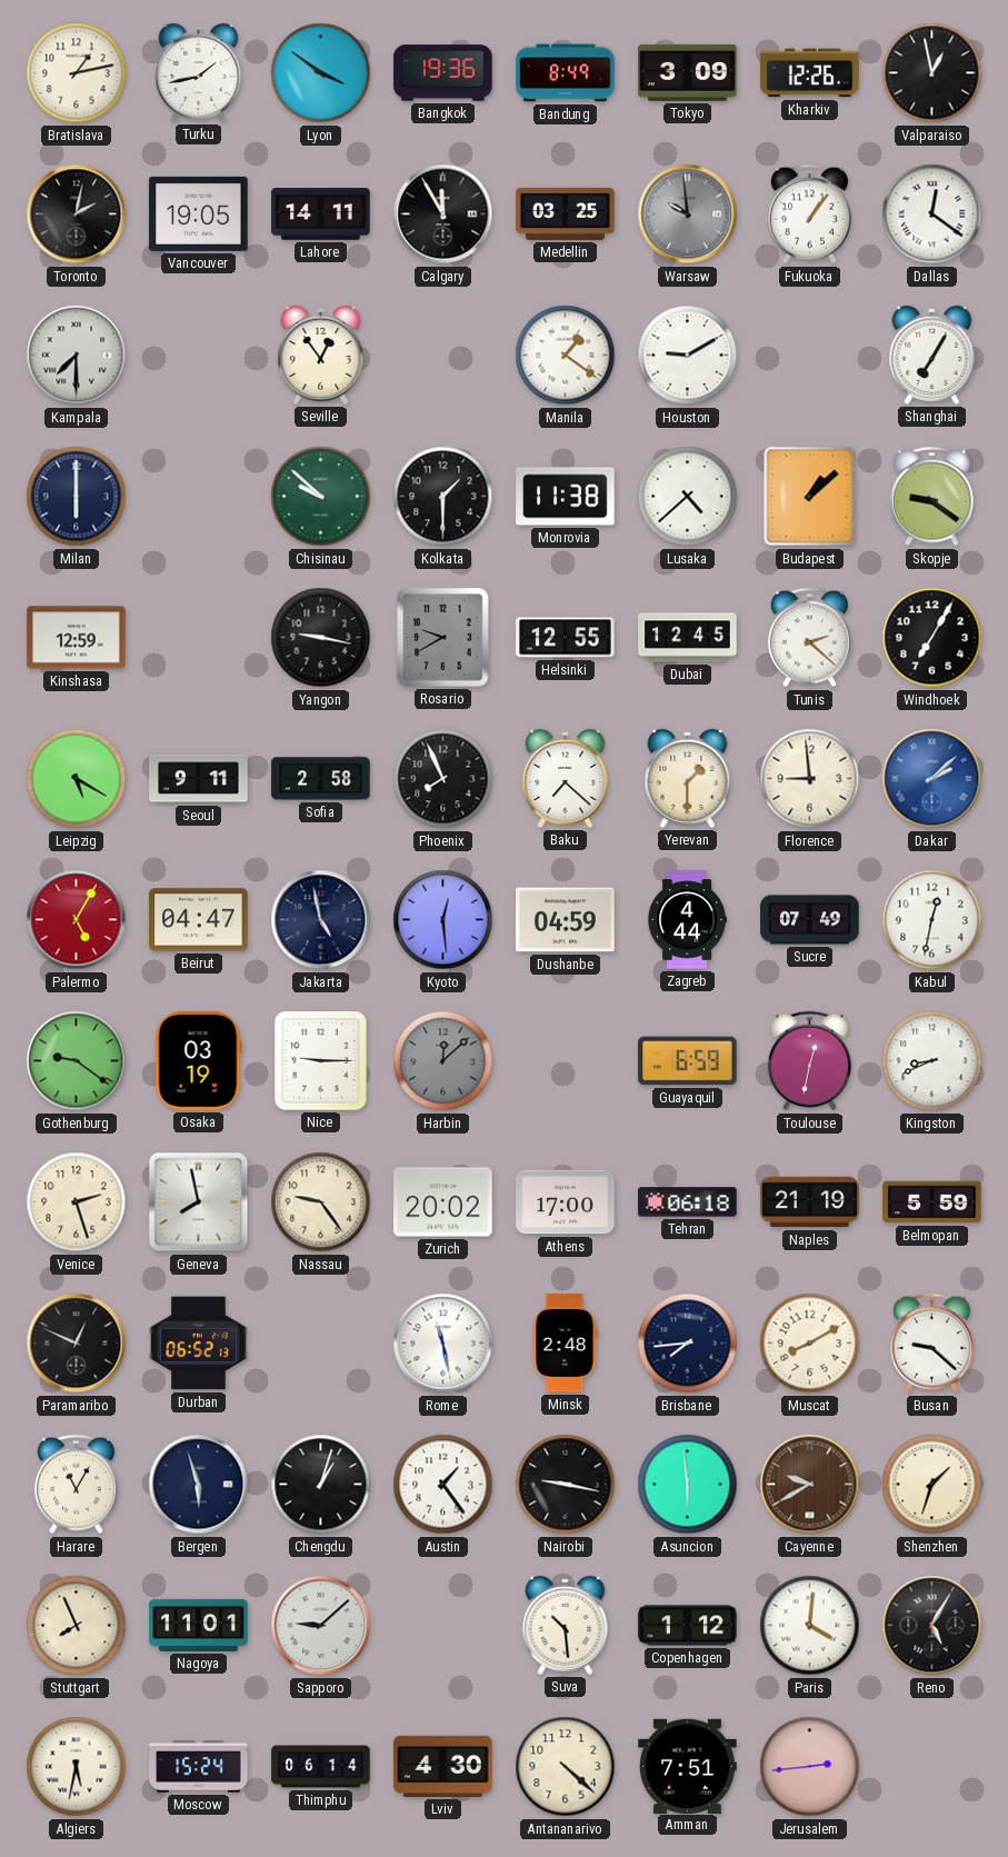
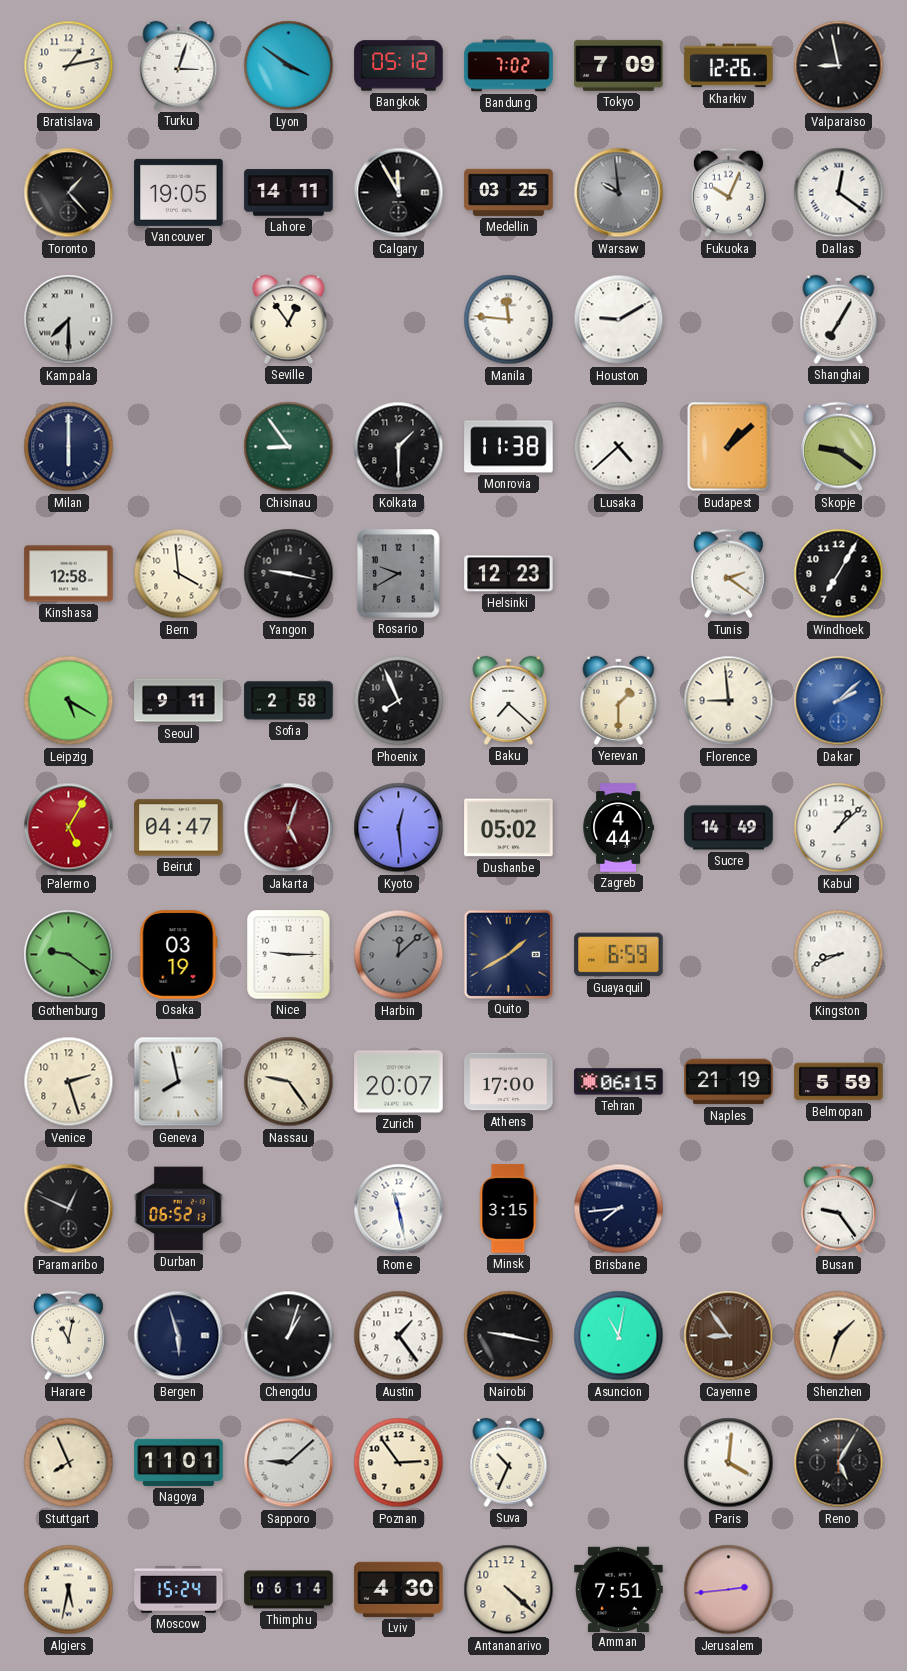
Turku: 1:43 -> 3:03
Bangkok: 19:36 -> 05:12
Bandung: 8:49 -> 7:02
Tokyo: 3:09 -> 7:09
Valparaiso: 12:58 -> 8:58
Toronto: 2:02 -> 1:23
Fukuoka: 1:06 -> 10:04
Manila: 1:21 -> 11:46
Chisinau: 9:52 -> 8:54
Kinshasa: 12:59 -> 12:58
Bern: none -> 3:59
Helsinki: 12:55 -> 12:23
Dubai: 12:45 -> none
Tunis: 2:22 -> 2:21
Jakarta: 4:58 -> 5:03
Jakarta dial: navy -> burgundy
Dushanbe: 04:59 -> 05:02
Sucre: 07:49 -> 14:49
Kabul: 12:32 -> 1:08
Quito: none -> 1:40
Toulouse: 12:32 -> none
Zurich: 20:02 -> 20:07
Tehran: 06:18 -> 06:15
Minsk: 2:48 -> 3:15
Muscat: 8:10 -> none
Busan: 9:22 -> 9:24
Harare: 11:05 -> 11:02
Asuncion: 5:59 -> 11:02
Cayenne: 9:40 -> 8:54
Poznan: none -> 2:54
Suva: 10:29 -> 10:34
Copenhagen: 1:12 -> none
